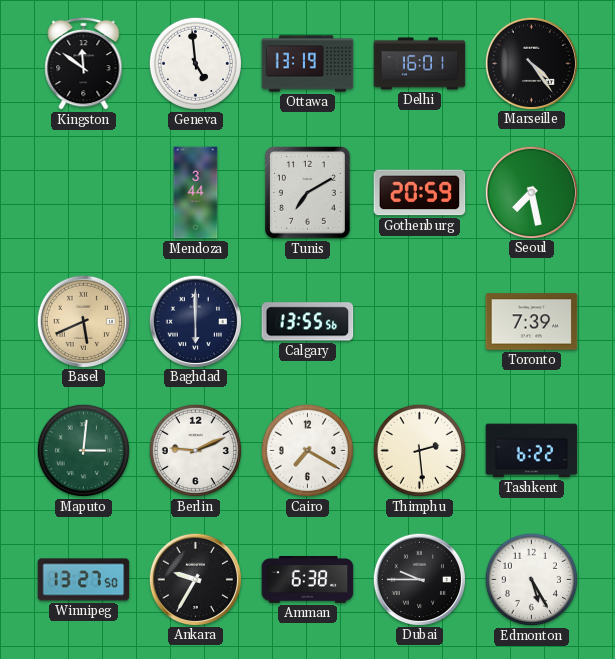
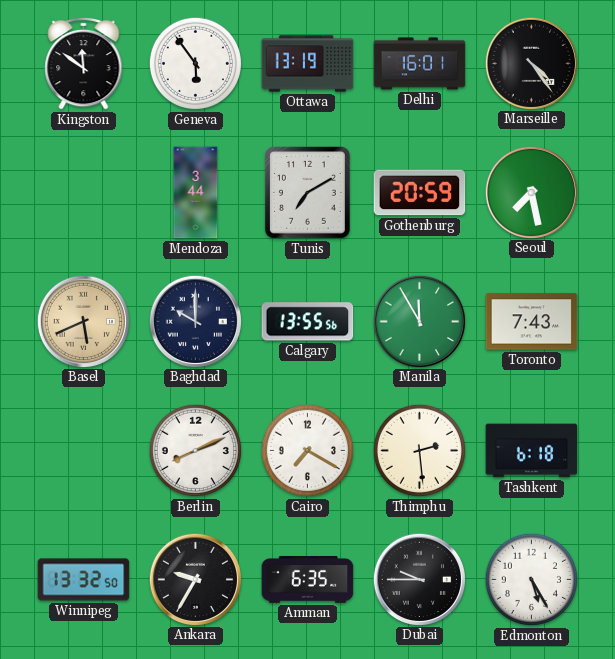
Geneva: 4:59 -> 5:54
Baghdad: 6:00 -> 10:00
Manila: none -> 11:55
Toronto: 7:39 -> 7:43
Maputo: 3:01 -> none
Berlin: 9:11 -> 8:11
Tashkent: 6:22 -> 6:18
Winnipeg: 13:27 -> 13:32
Amman: 6:38 -> 6:35
